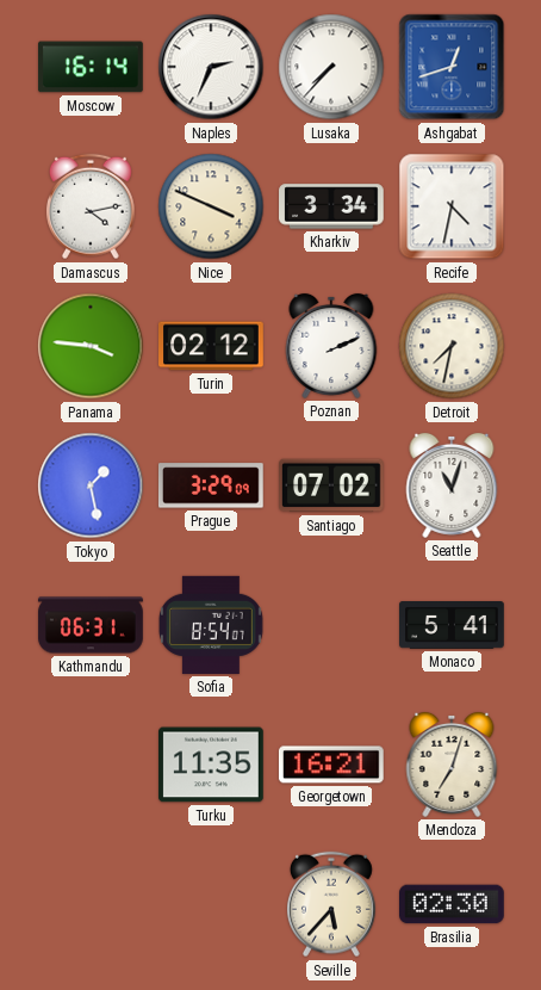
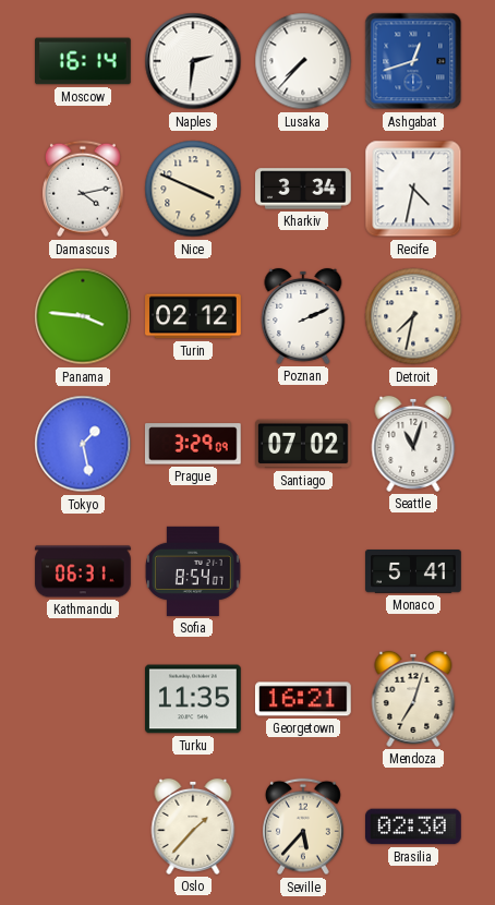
Naples: 2:34 -> 2:31
Oslo: none -> 1:37
